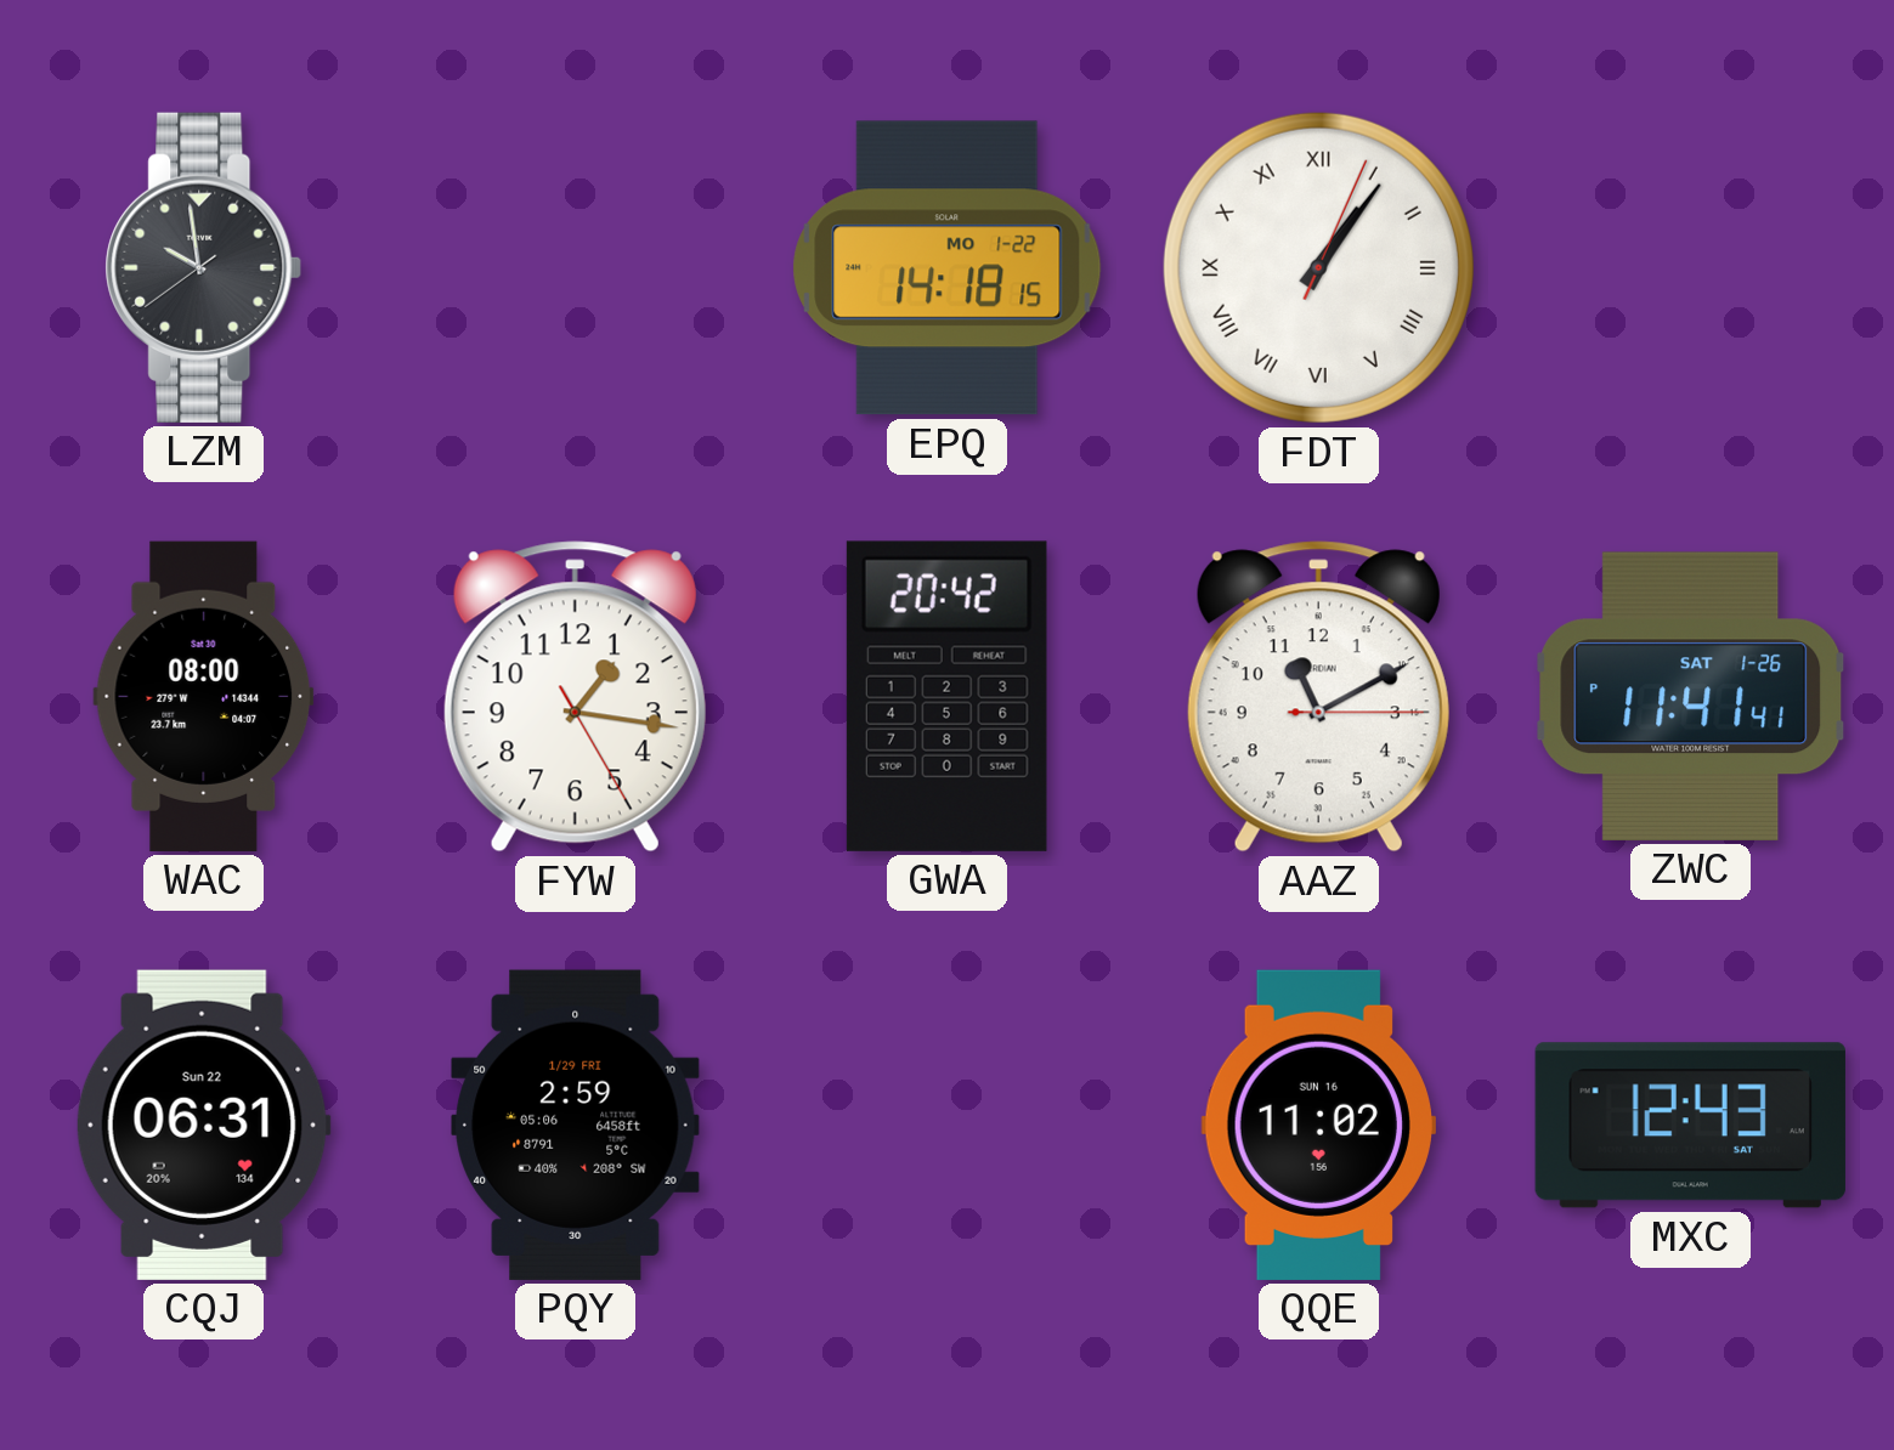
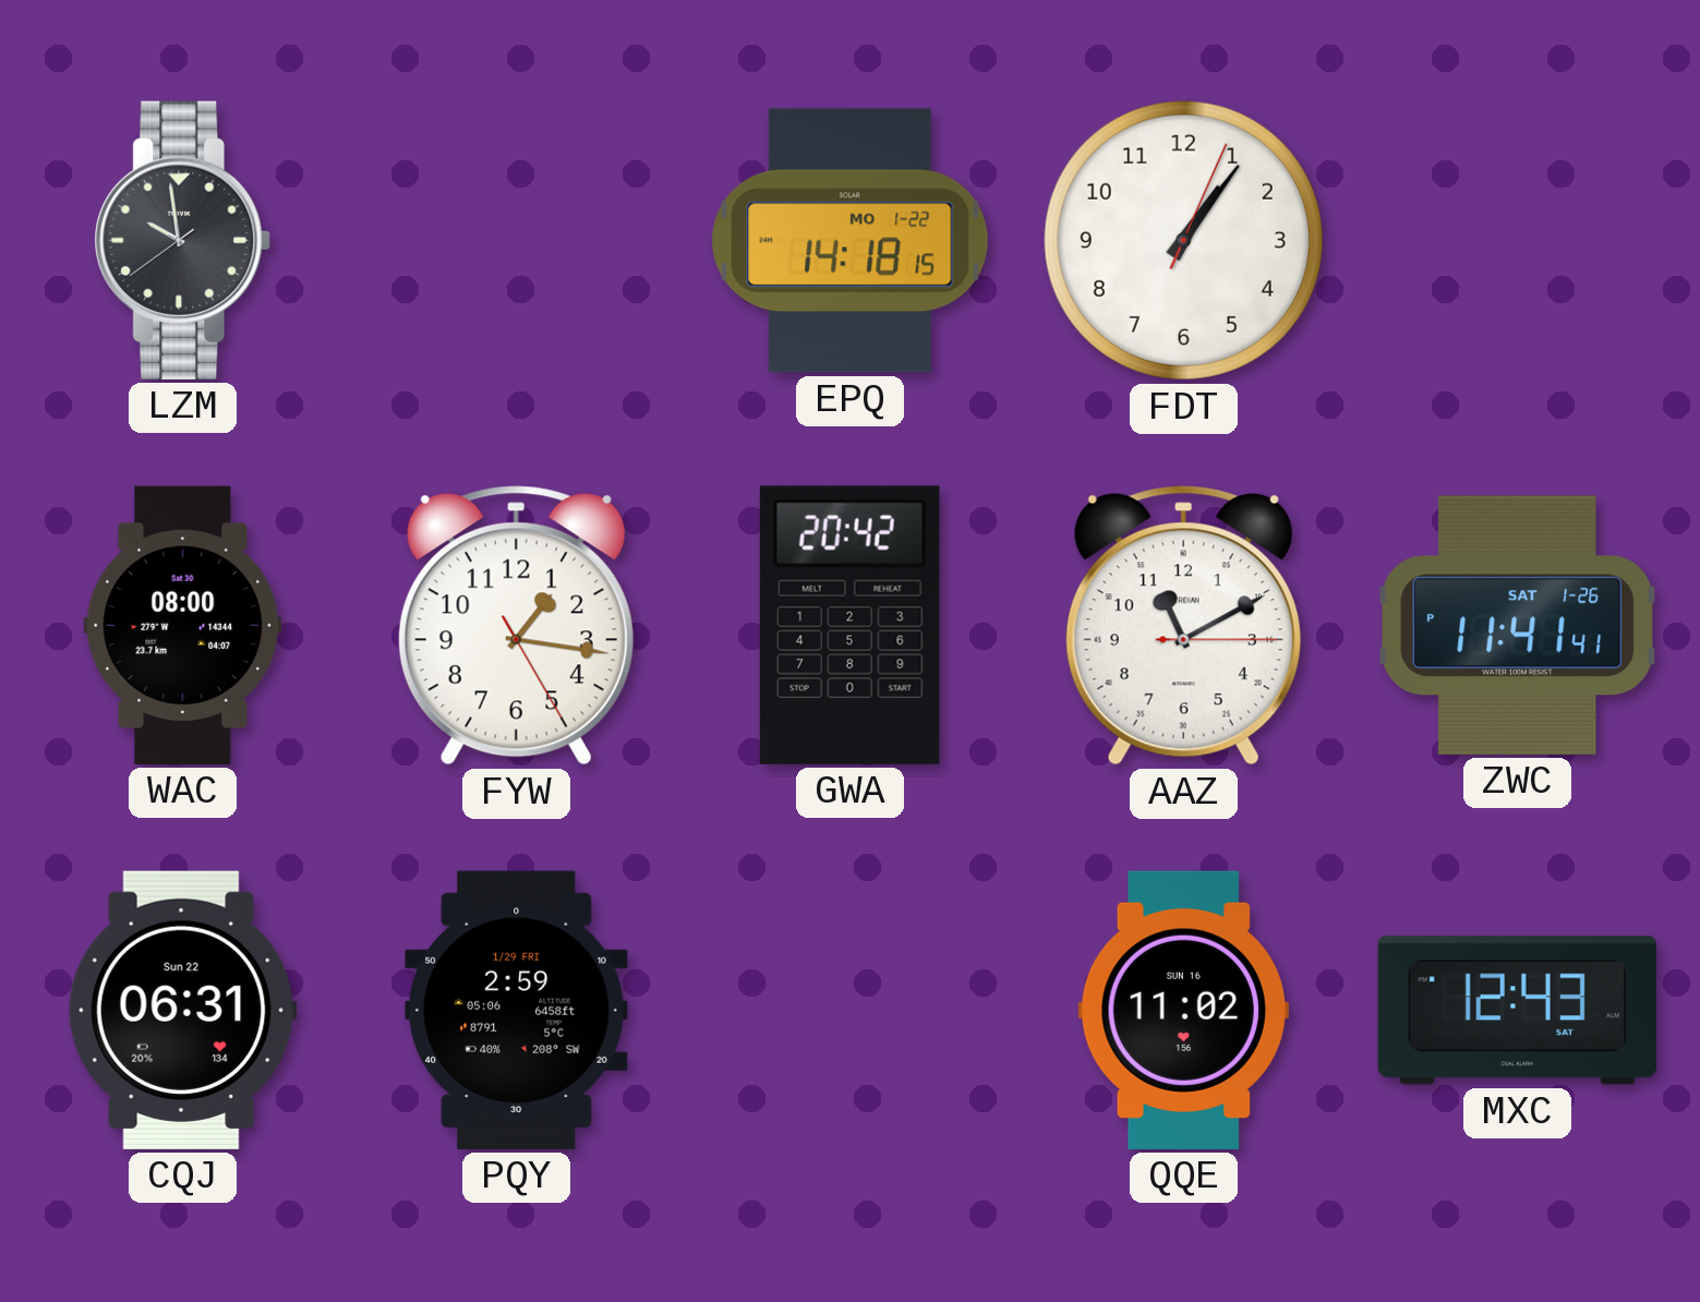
FDT numerals: Roman -> Arabic
